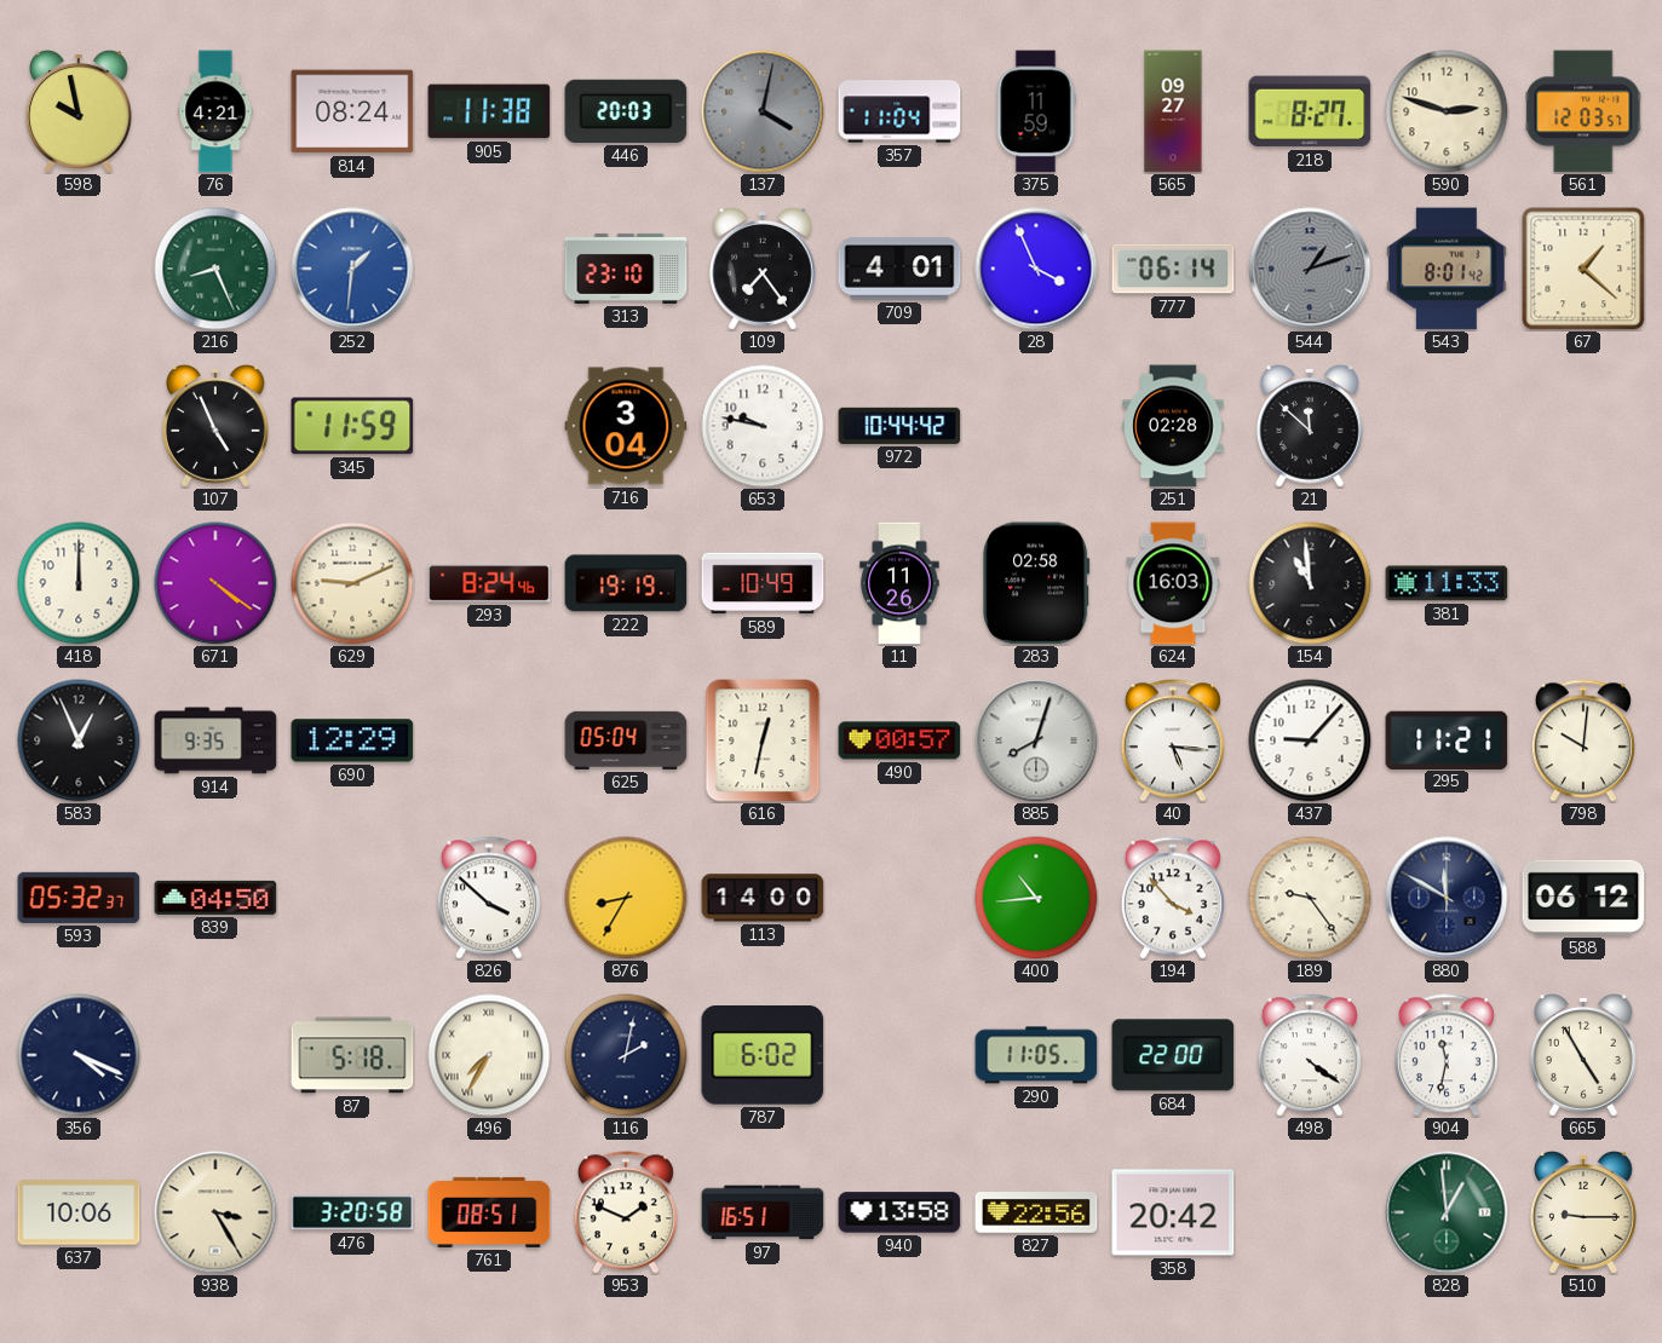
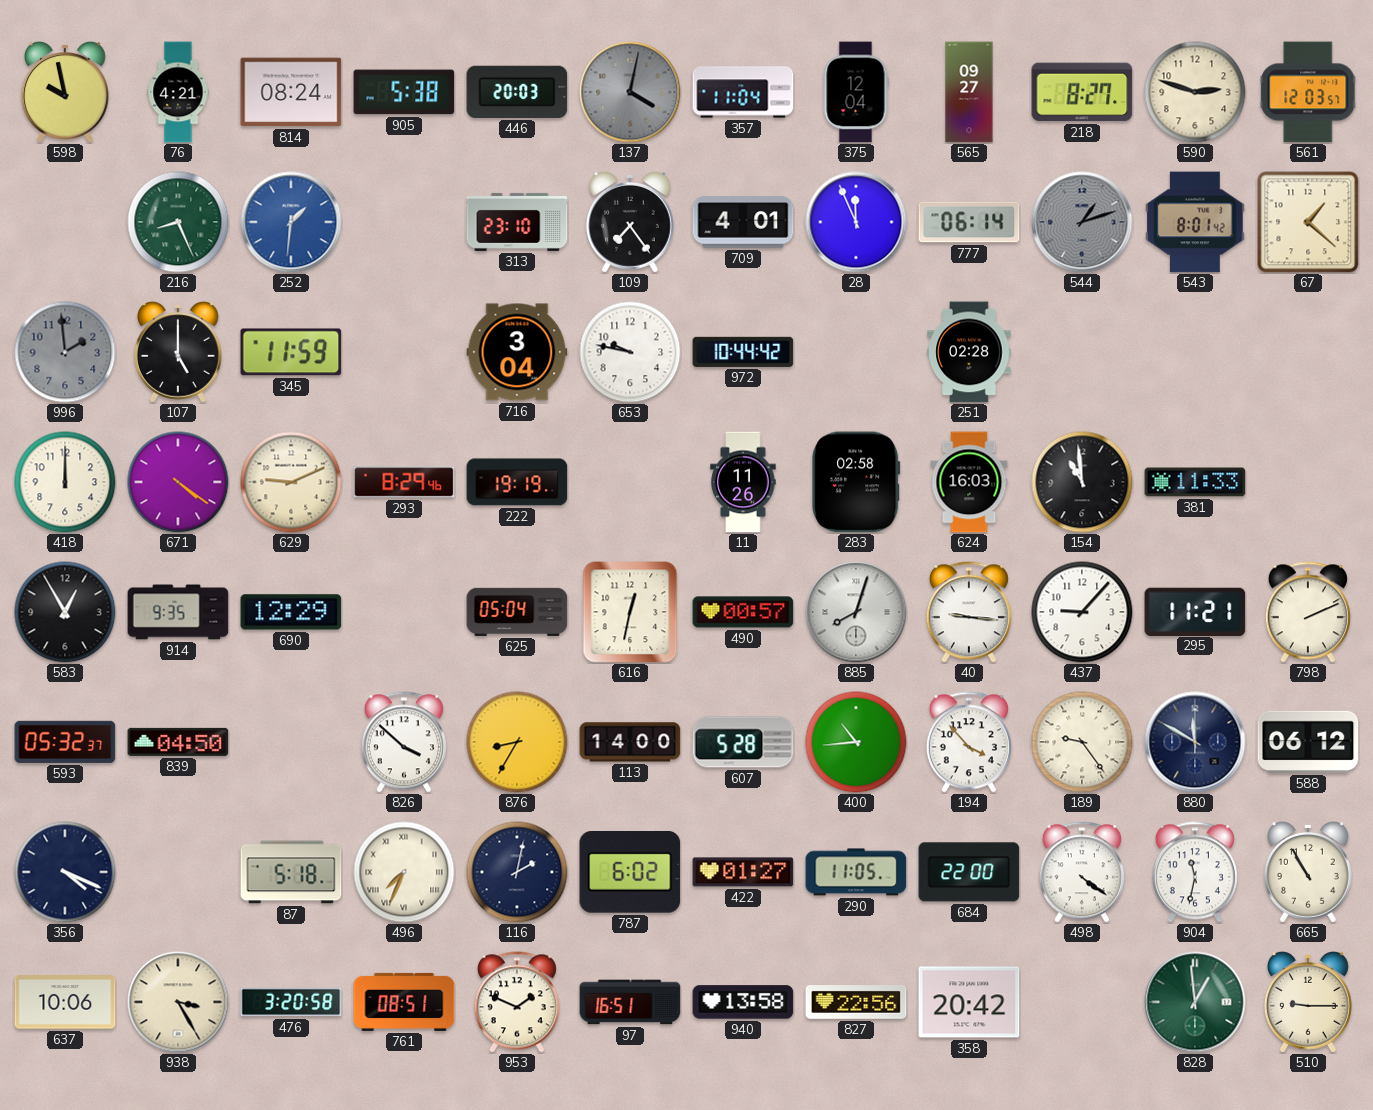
905: 11:38 -> 5:38
375: 11:59 -> 12:04
28: 3:56 -> 11:56
996: none -> 1:59
107: 4:56 -> 5:00
21: 11:52 -> none
293: 8:24 -> 8:29
589: 10:49 -> none
583: 12:56 -> 12:55
40: 5:16 -> 9:16
798: 10:01 -> 2:11
607: none -> 5:28
496: 7:35 -> 7:34
422: none -> 01:27
665: 4:55 -> 10:55
